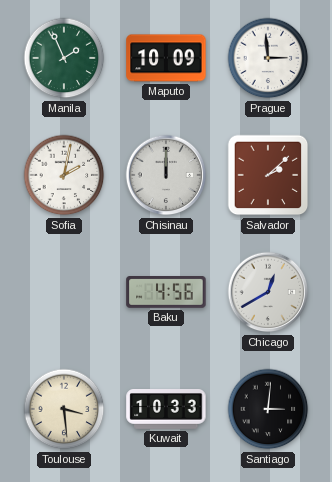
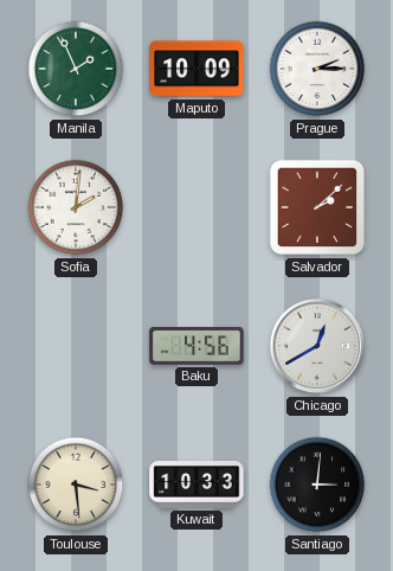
Prague: 2:59 -> 2:15
Sofia: 2:02 -> 2:01
Chisinau: 12:00 -> none
